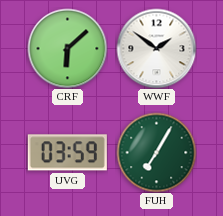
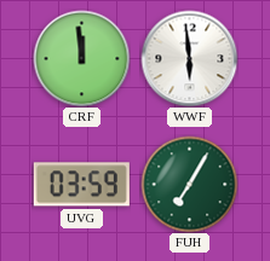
CRF: 6:08 -> 11:59
WWF: 1:51 -> 5:59
